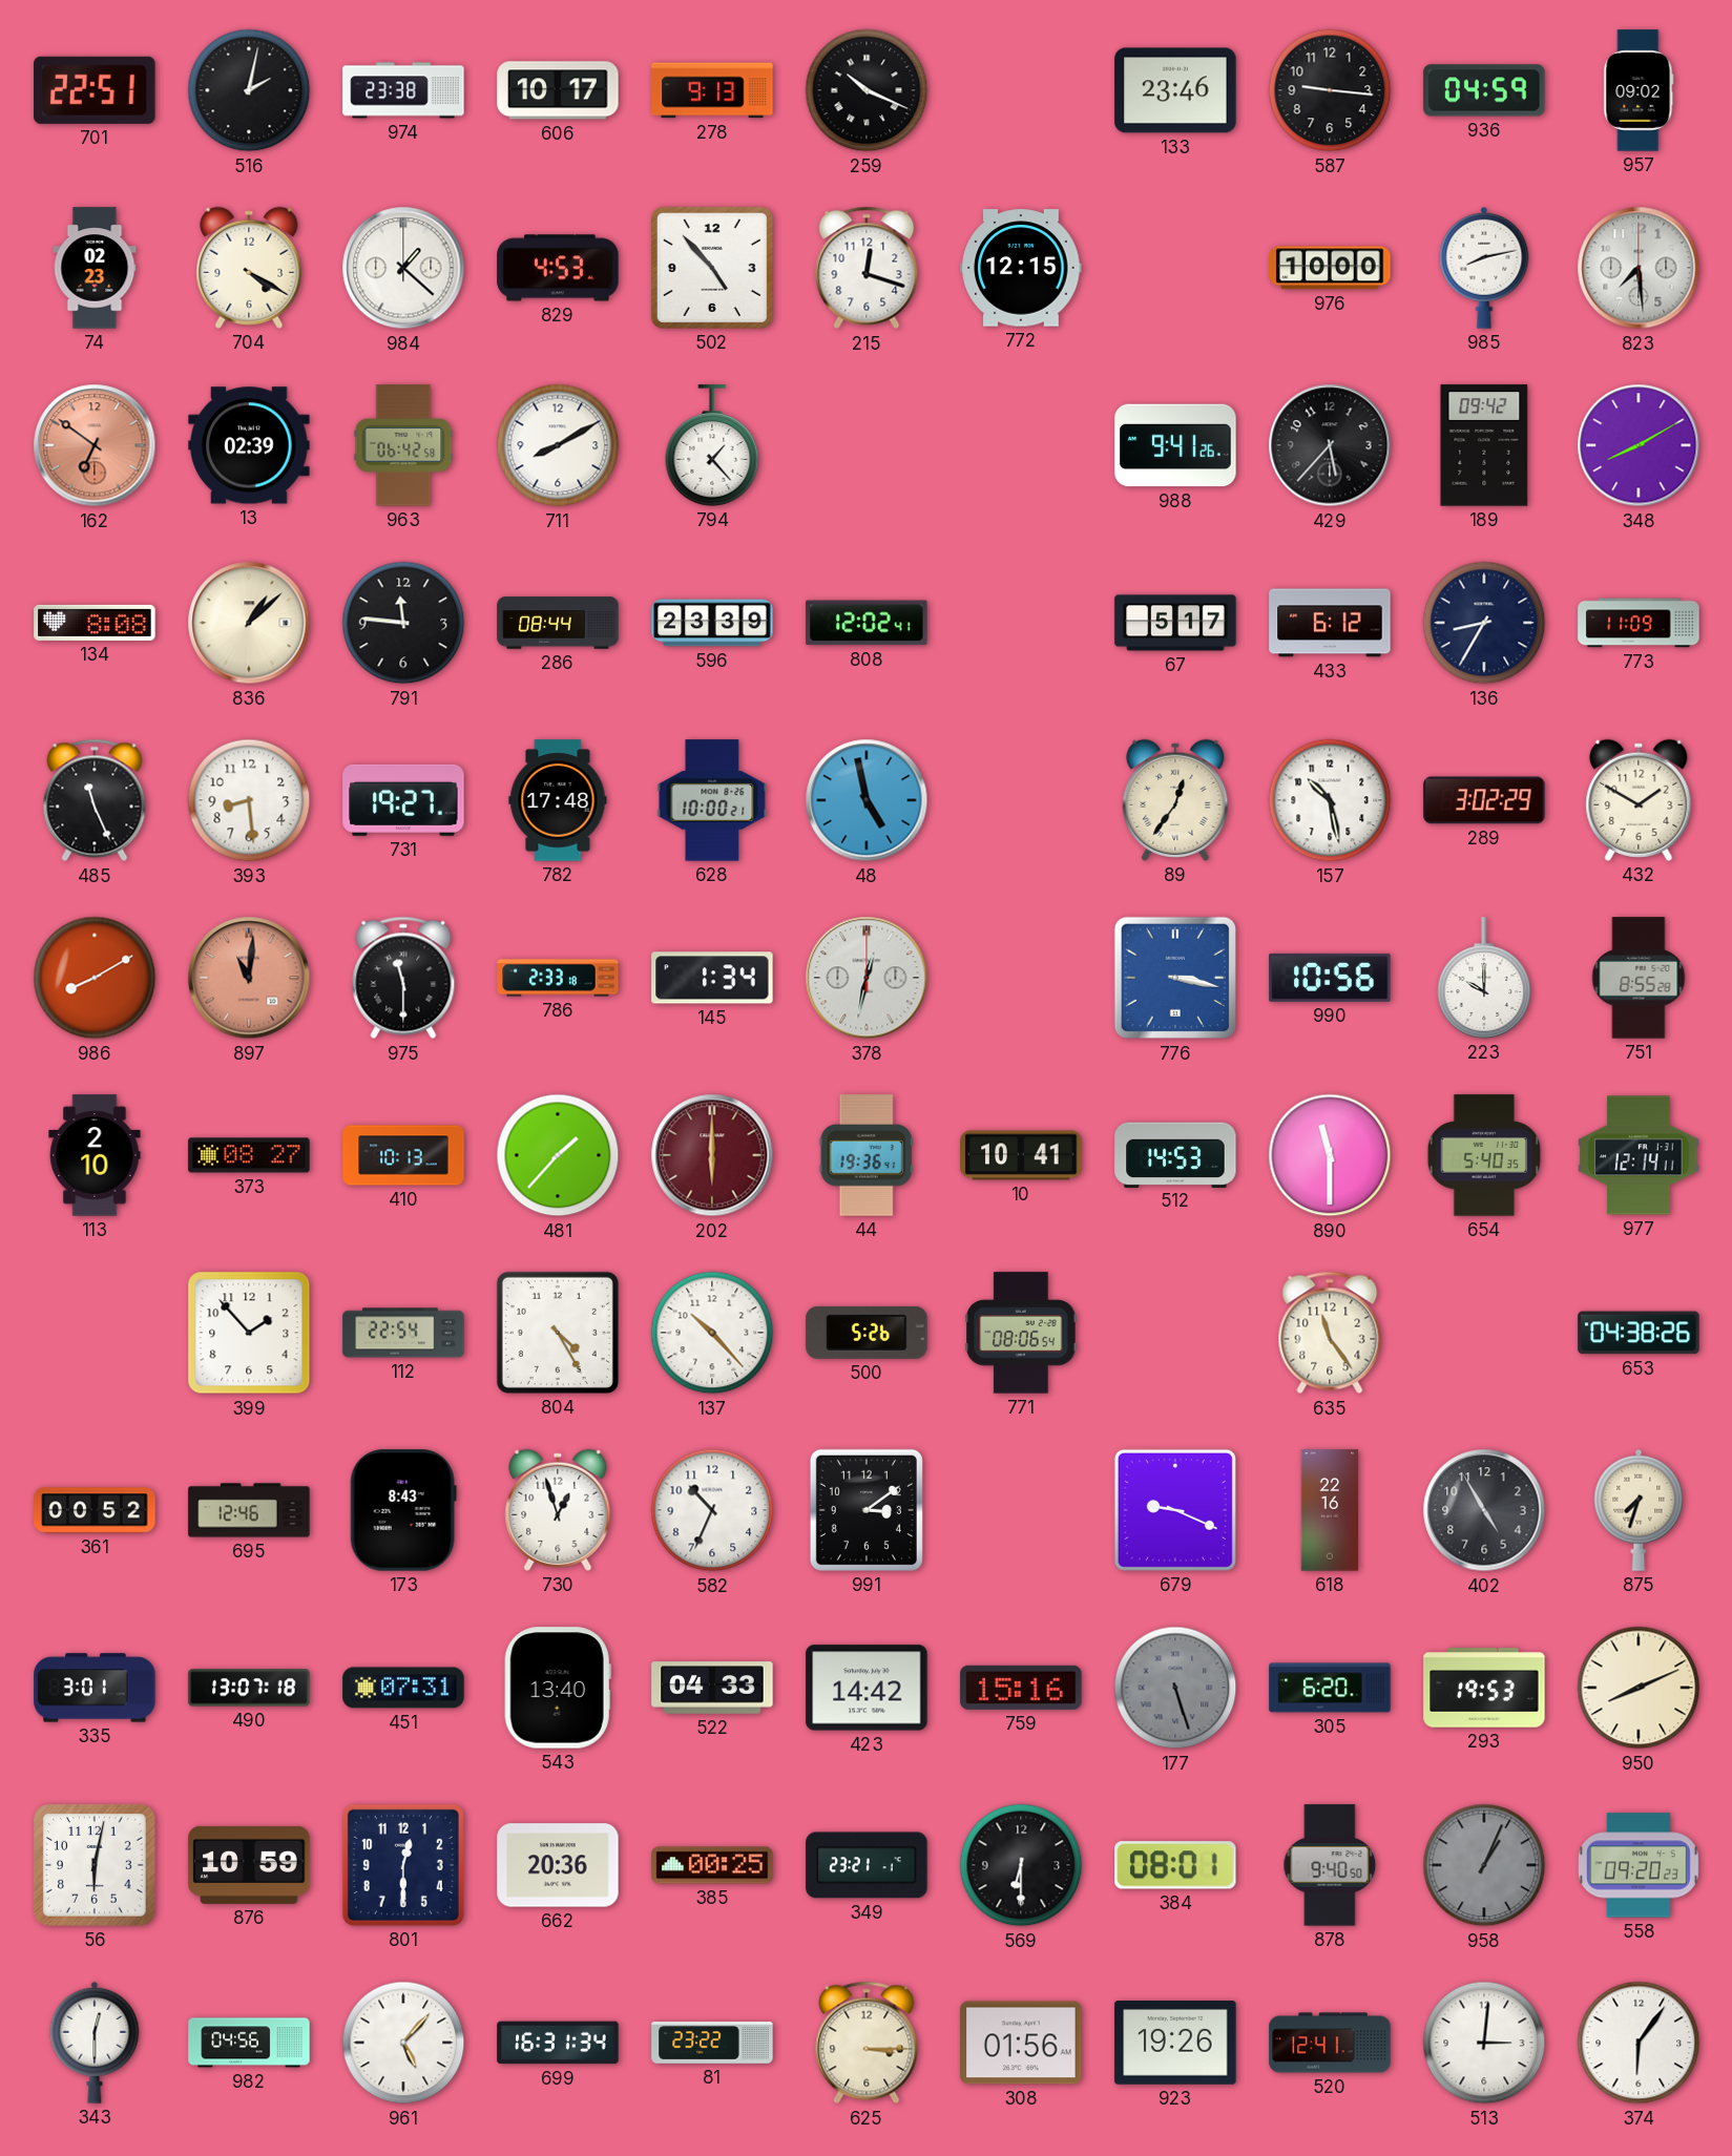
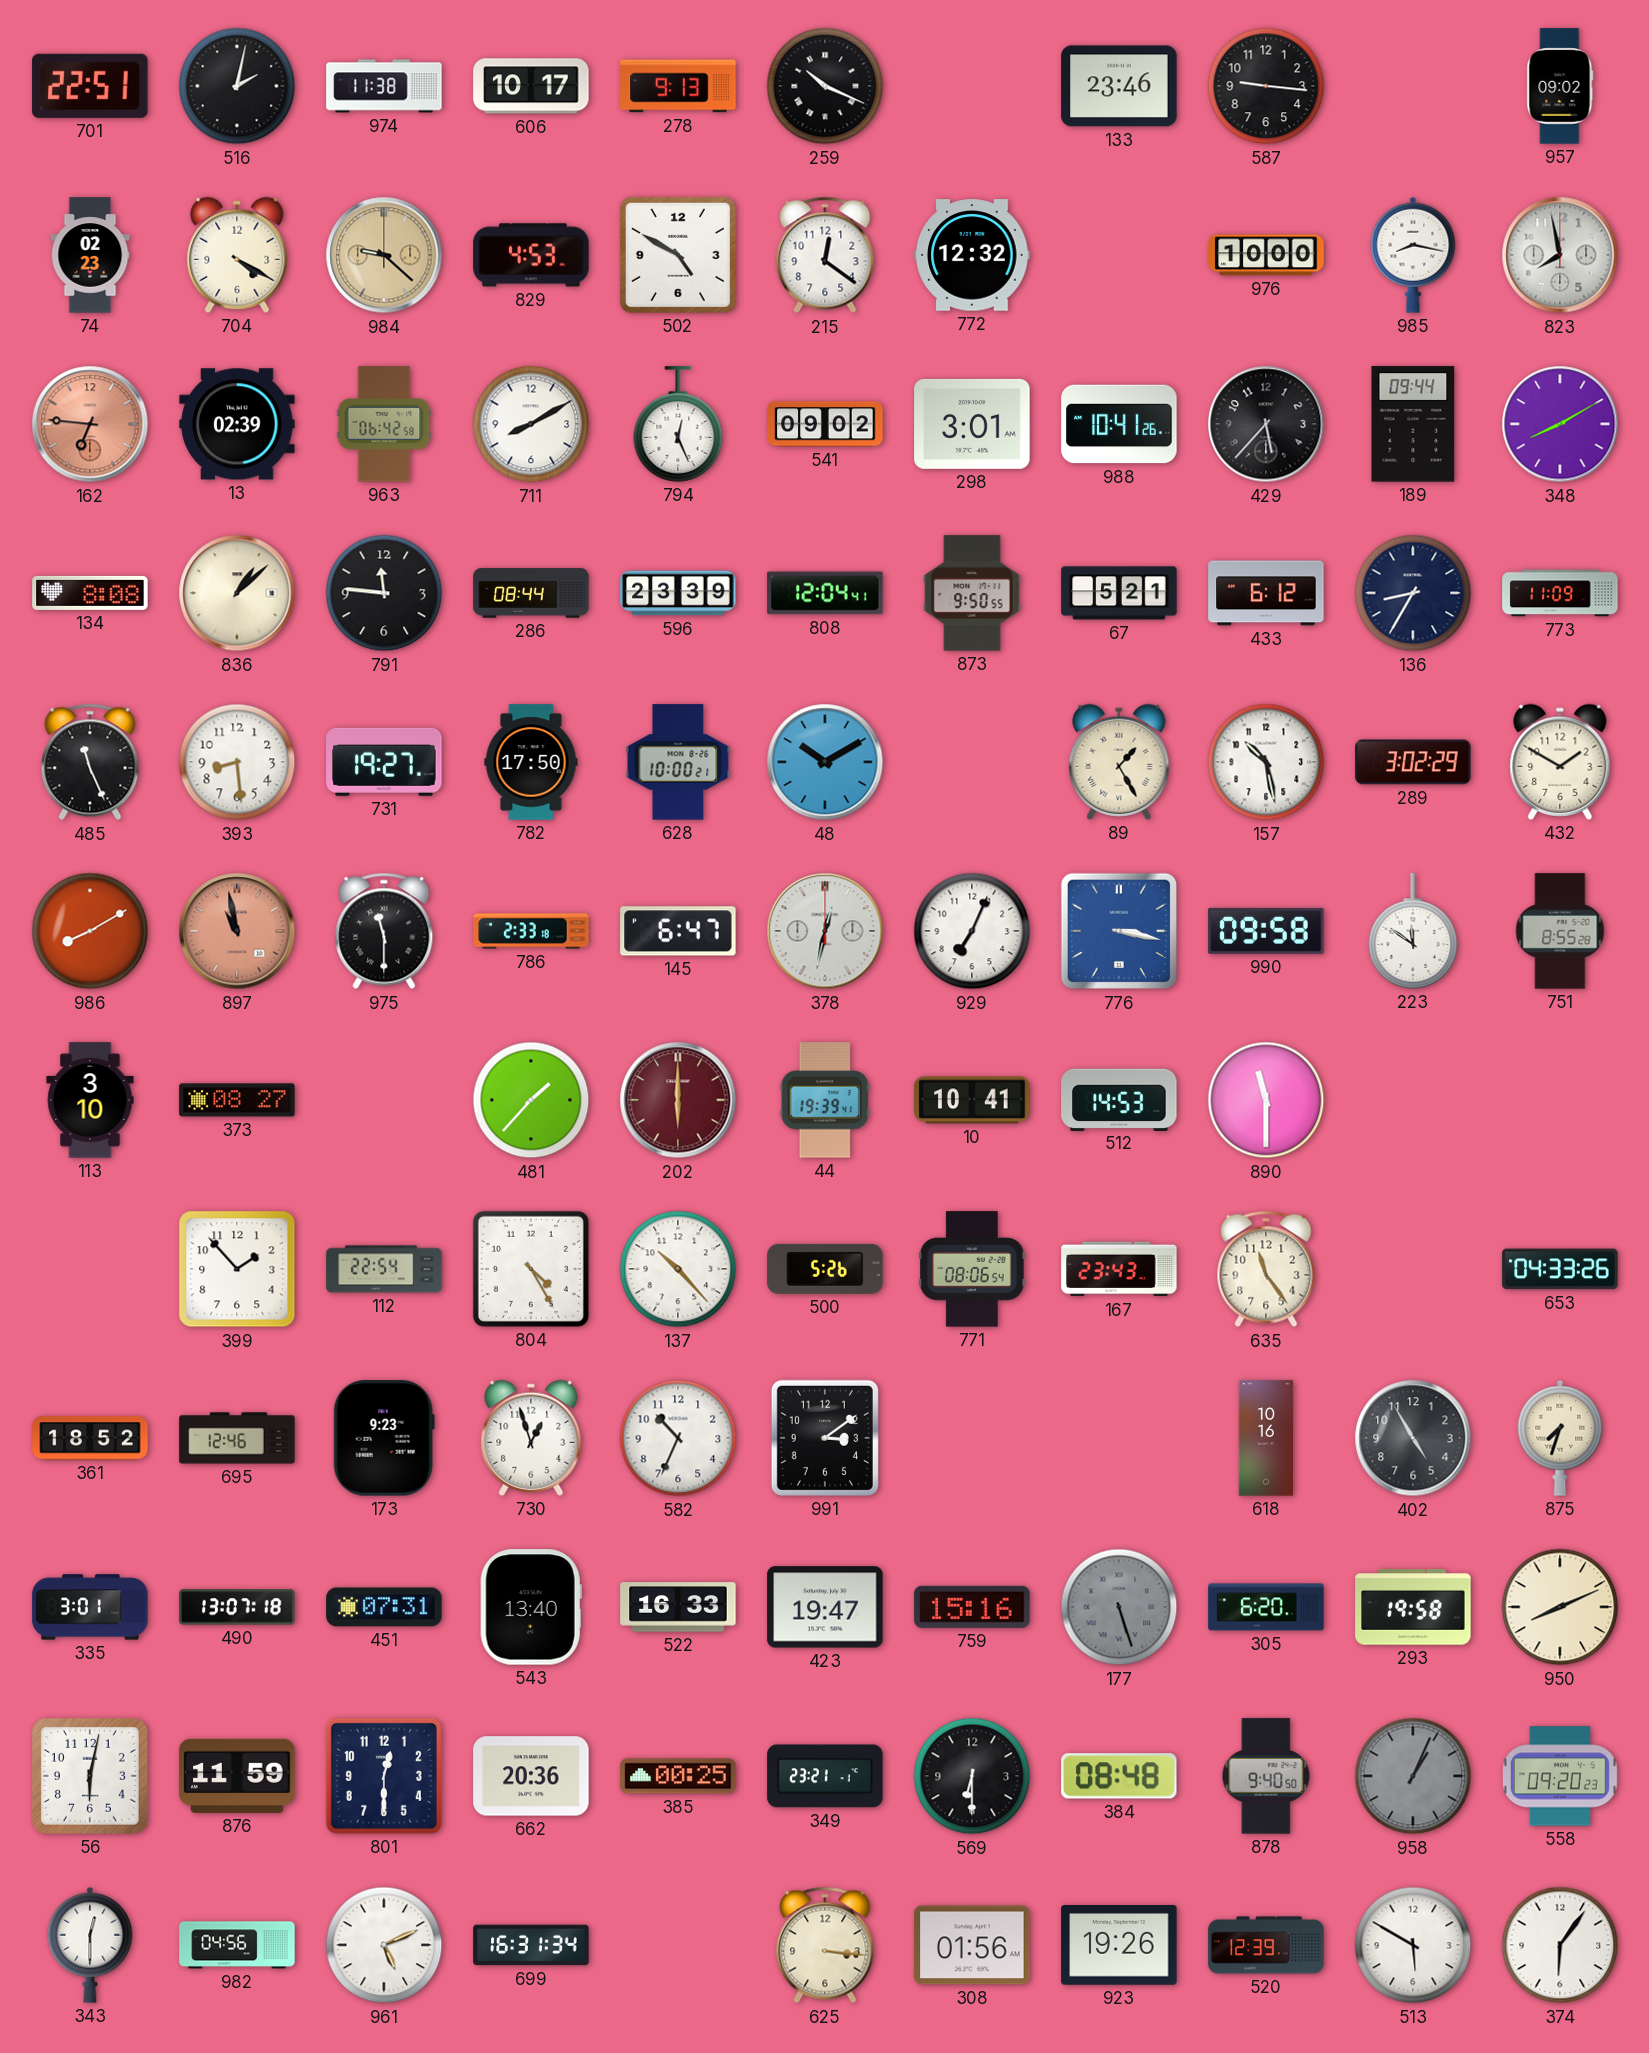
974: 23:38 -> 11:38
936: 04:59 -> none
984: 1:22 -> 9:22
984 dial: white -> champagne
502: 4:53 -> 4:50
215: 12:18 -> 12:21
772: 12:15 -> 12:32
985: 8:13 -> 8:17
823: 7:29 -> 7:58
162: 6:51 -> 6:46
794: 1:23 -> 12:26
541: none -> 09:02
298: none -> 3:01
988: 9:41 -> 10:41
189: 09:42 -> 09:44
808: 12:02 -> 12:04
873: none -> 9:50
67: 5:17 -> 5:21
782: 17:48 -> 17:50
48: 4:58 -> 10:10
89: 12:36 -> 1:25
897: 11:01 -> 10:58
145: 1:34 -> 6:47
929: none -> 7:04
990: 10:56 -> 09:58
223: 10:00 -> 11:51
113: 2:10 -> 3:10
410: 10:13 -> none
44: 19:36 -> 19:39
654: 5:40 -> none
977: 12:14 -> none
167: none -> 23:43
653: 04:38 -> 04:33
361: 00:52 -> 18:52
173: 8:43 -> 9:23
679: 9:19 -> none
618: 22:16 -> 10:16
522: 04:33 -> 16:33
423: 14:42 -> 19:47
293: 19:53 -> 19:58
876: 10:59 -> 11:59
384: 08:01 -> 08:48
961: 5:07 -> 5:11
81: 23:22 -> none
625: 3:15 -> 3:16
520: 12:41 -> 12:39
513: 3:01 -> 5:50
